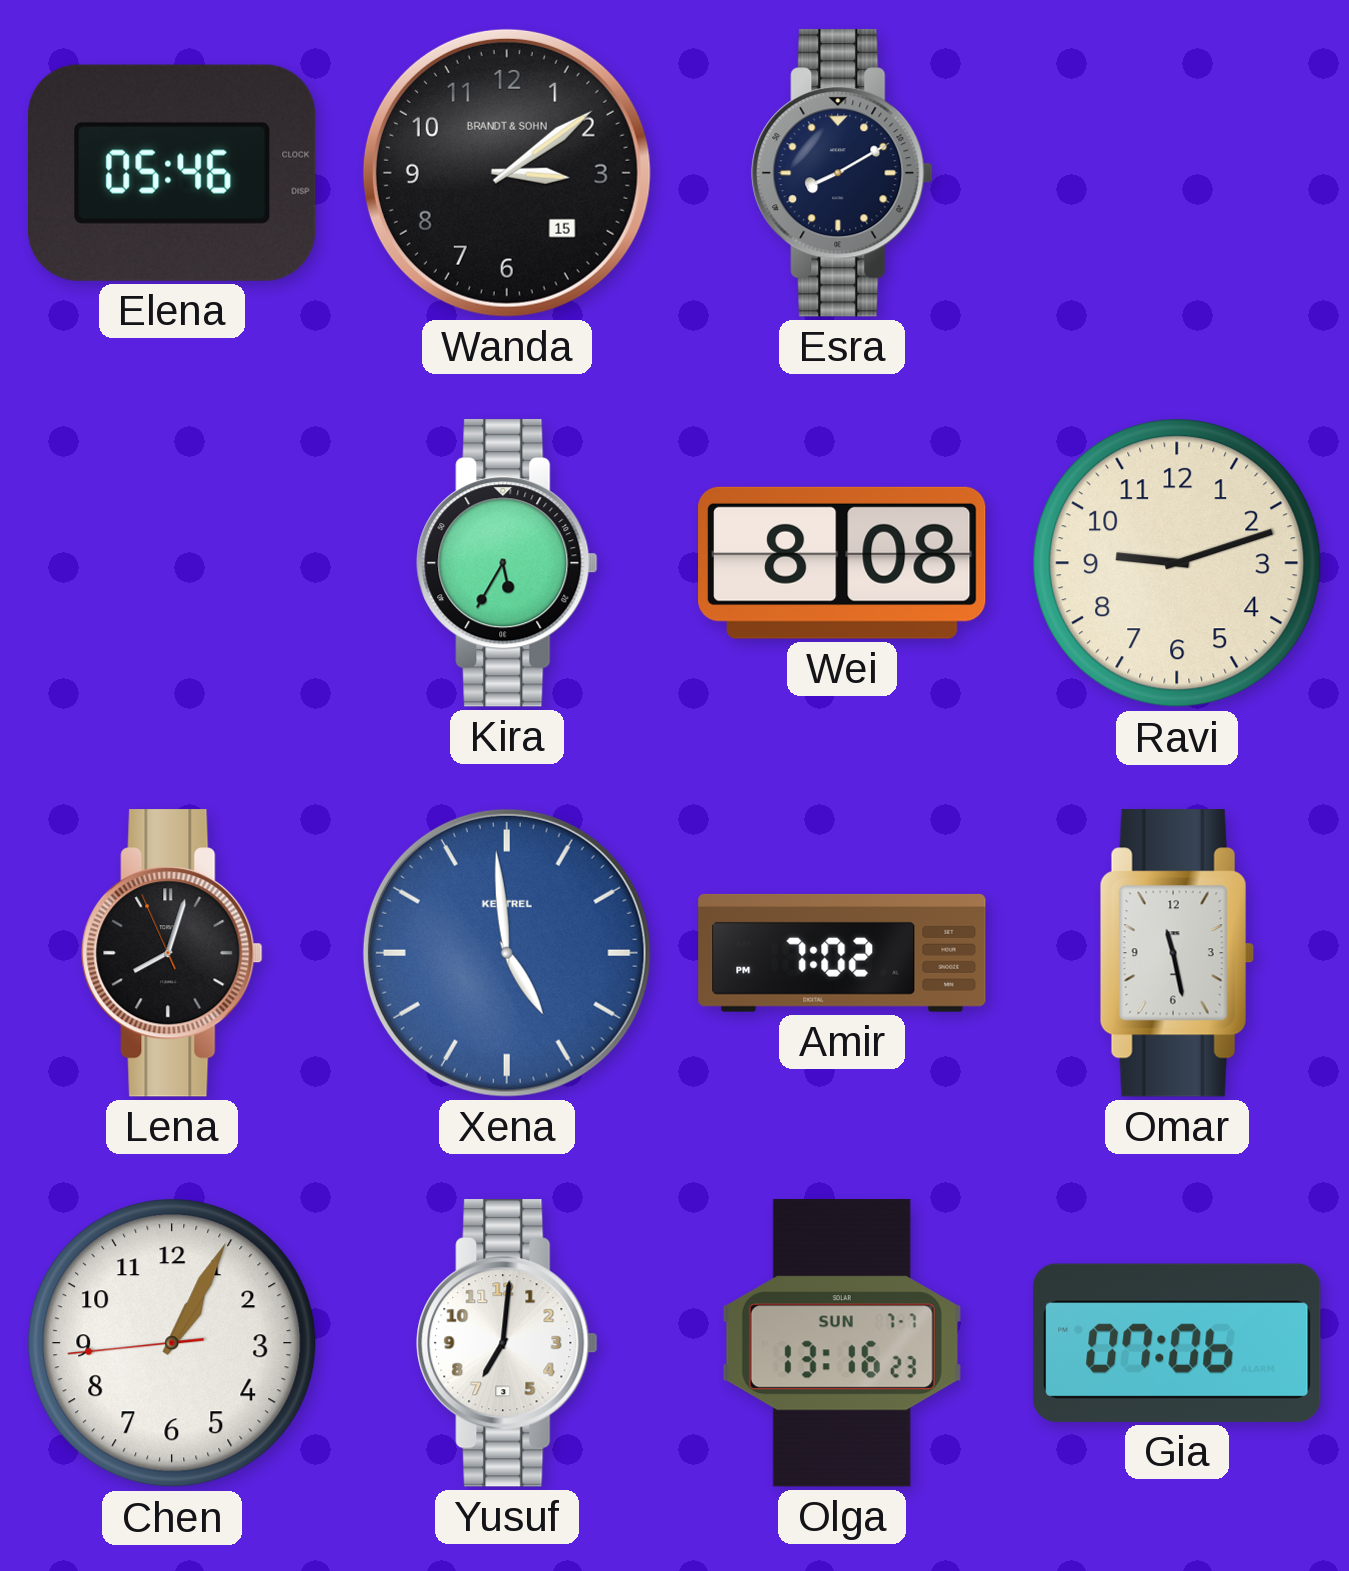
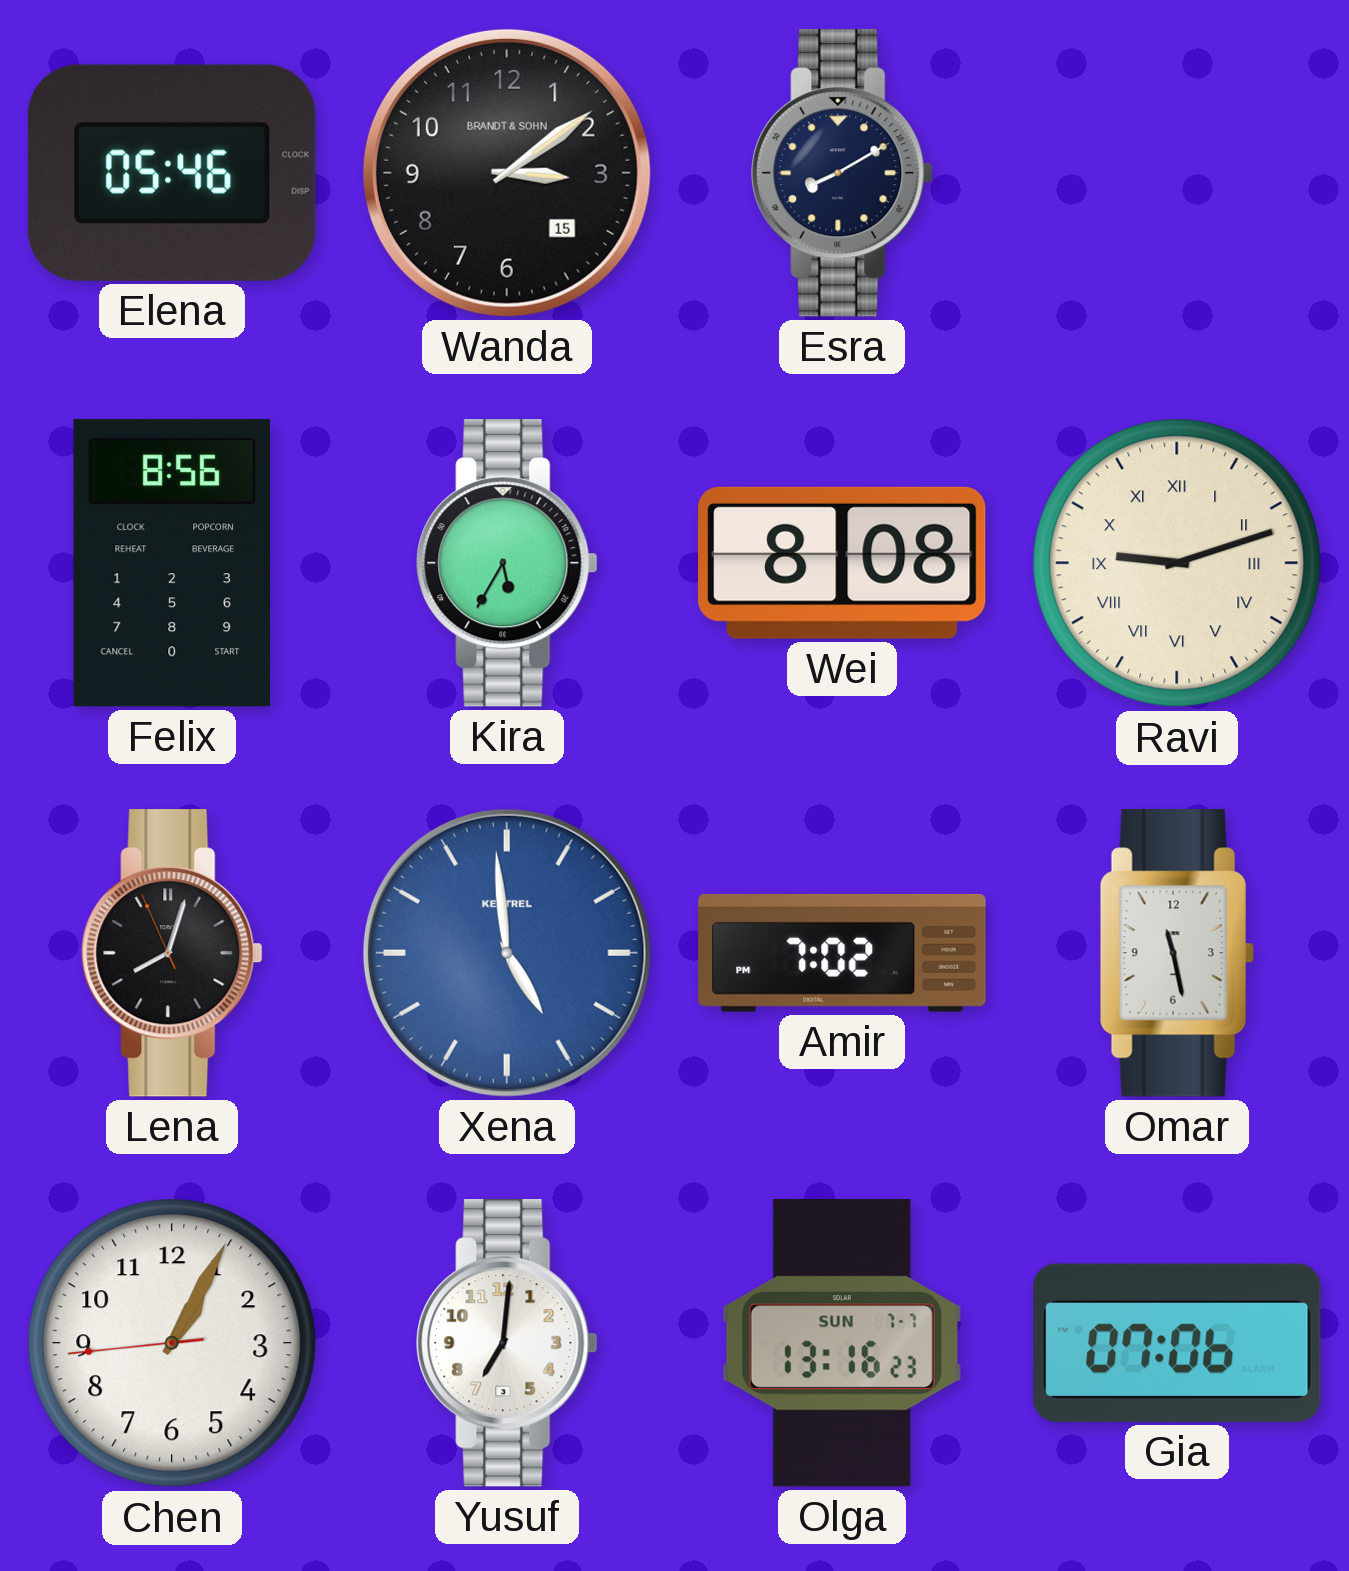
Felix: none -> 8:56
Ravi numerals: Arabic -> Roman
